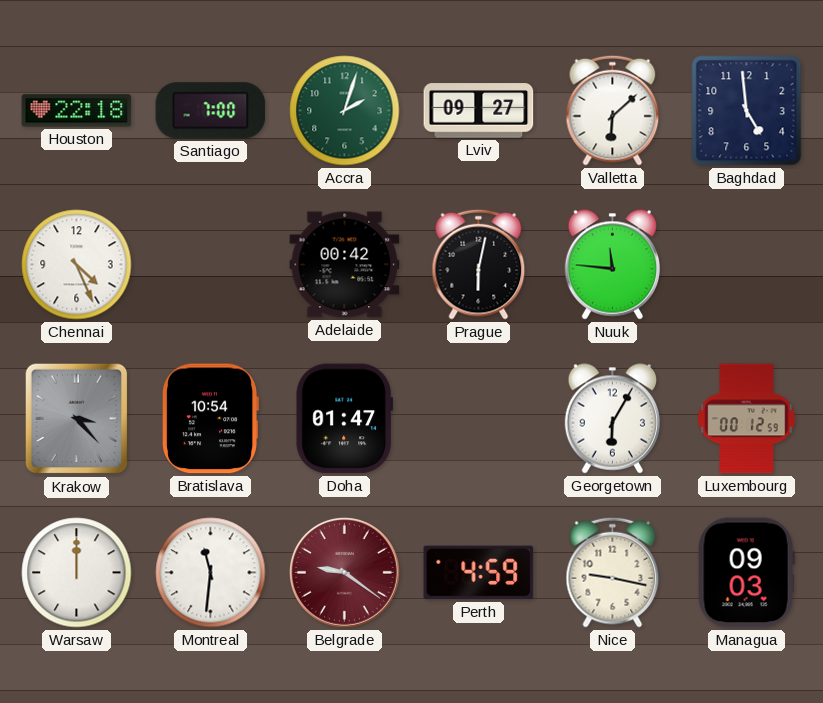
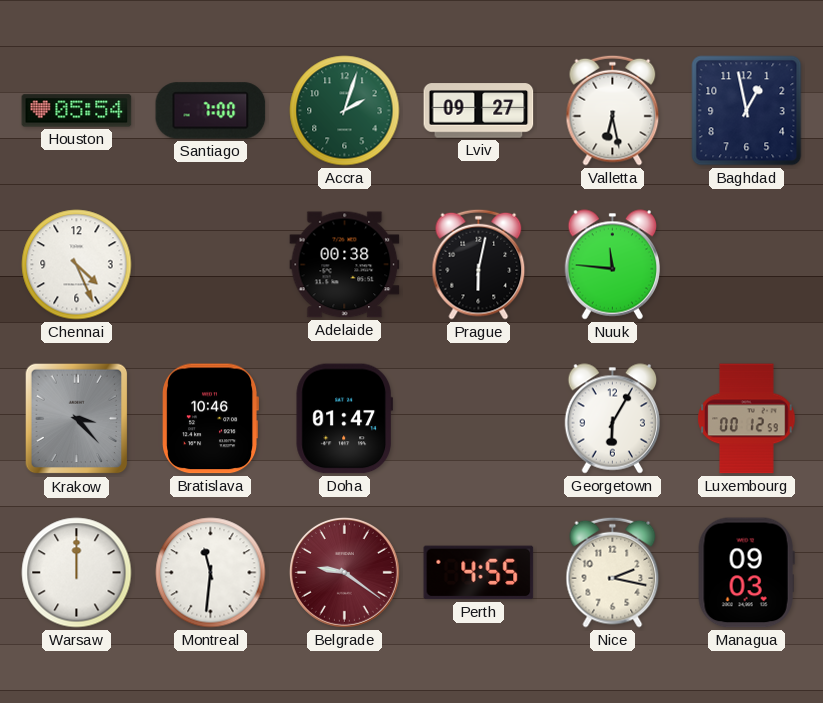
Houston: 22:18 -> 05:54
Valletta: 6:08 -> 6:28
Baghdad: 4:59 -> 12:58
Adelaide: 00:42 -> 00:38
Bratislava: 10:54 -> 10:46
Perth: 4:59 -> 4:55
Nice: 9:17 -> 2:17
